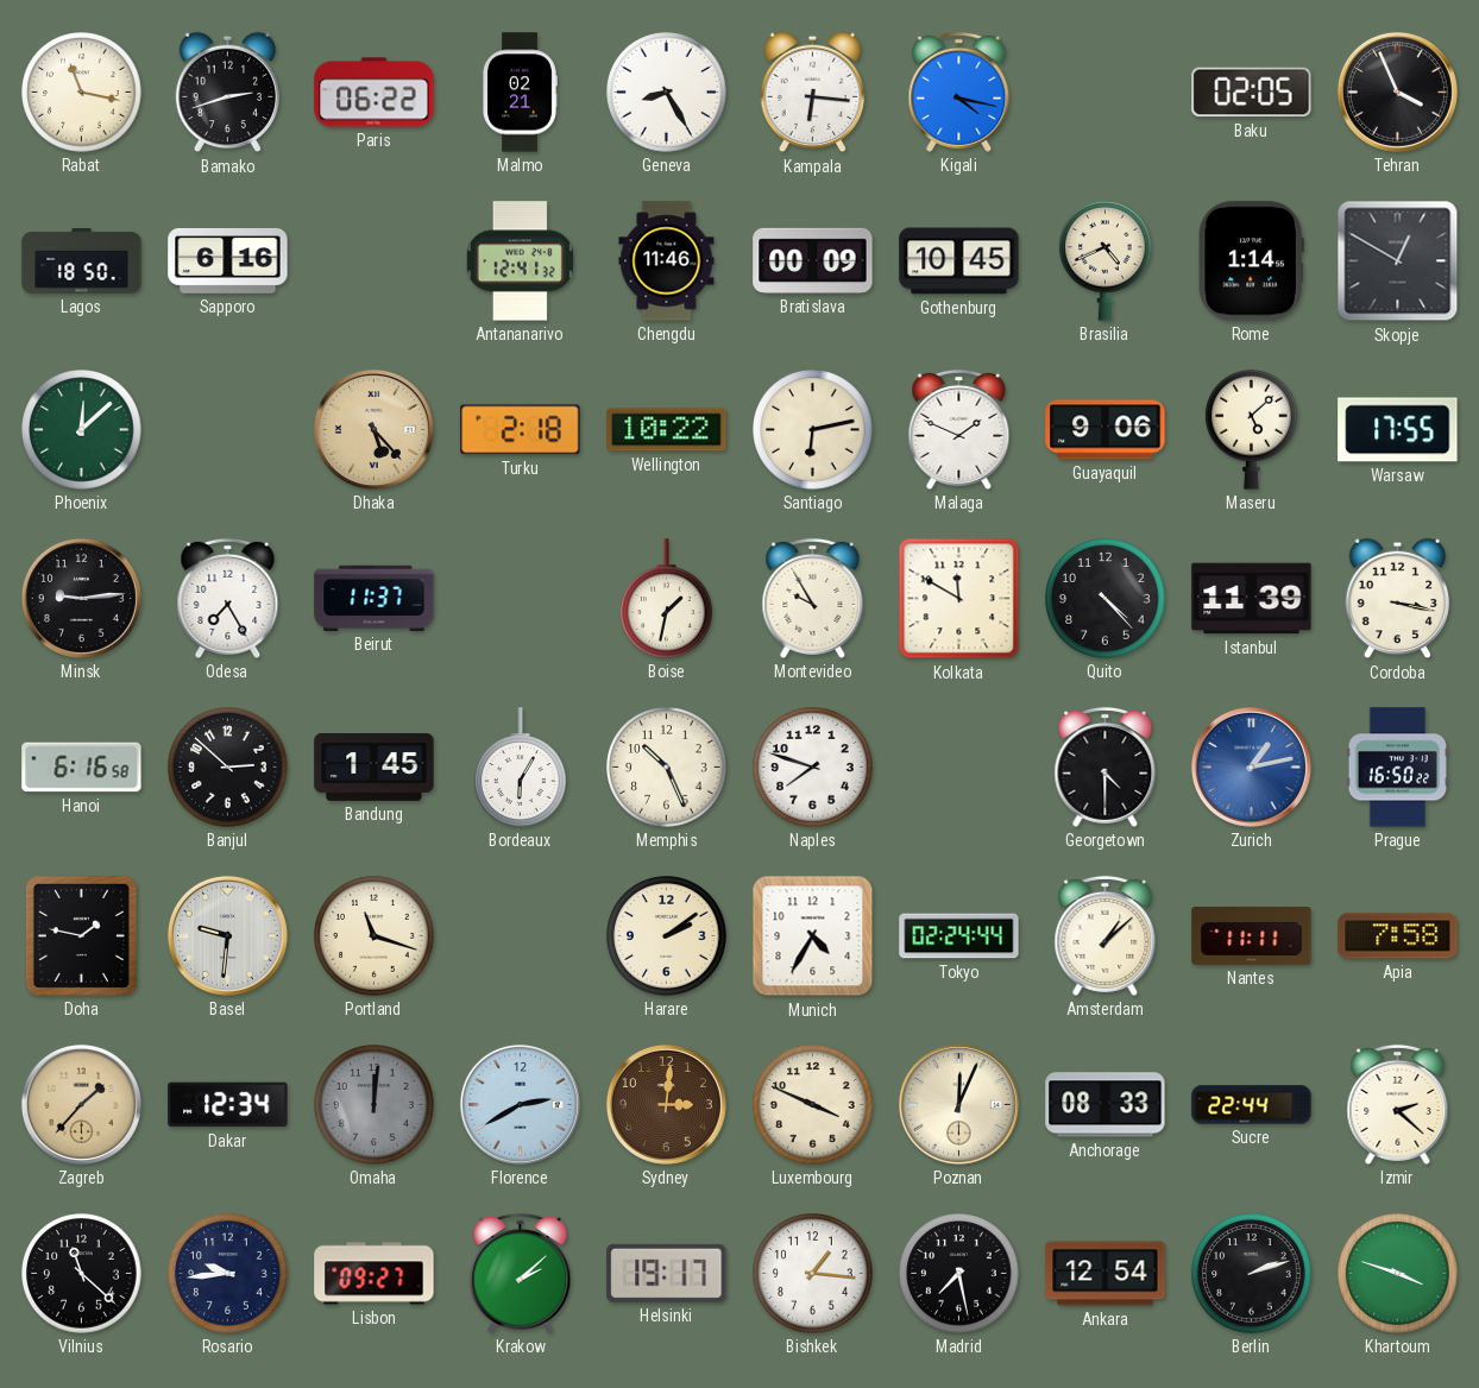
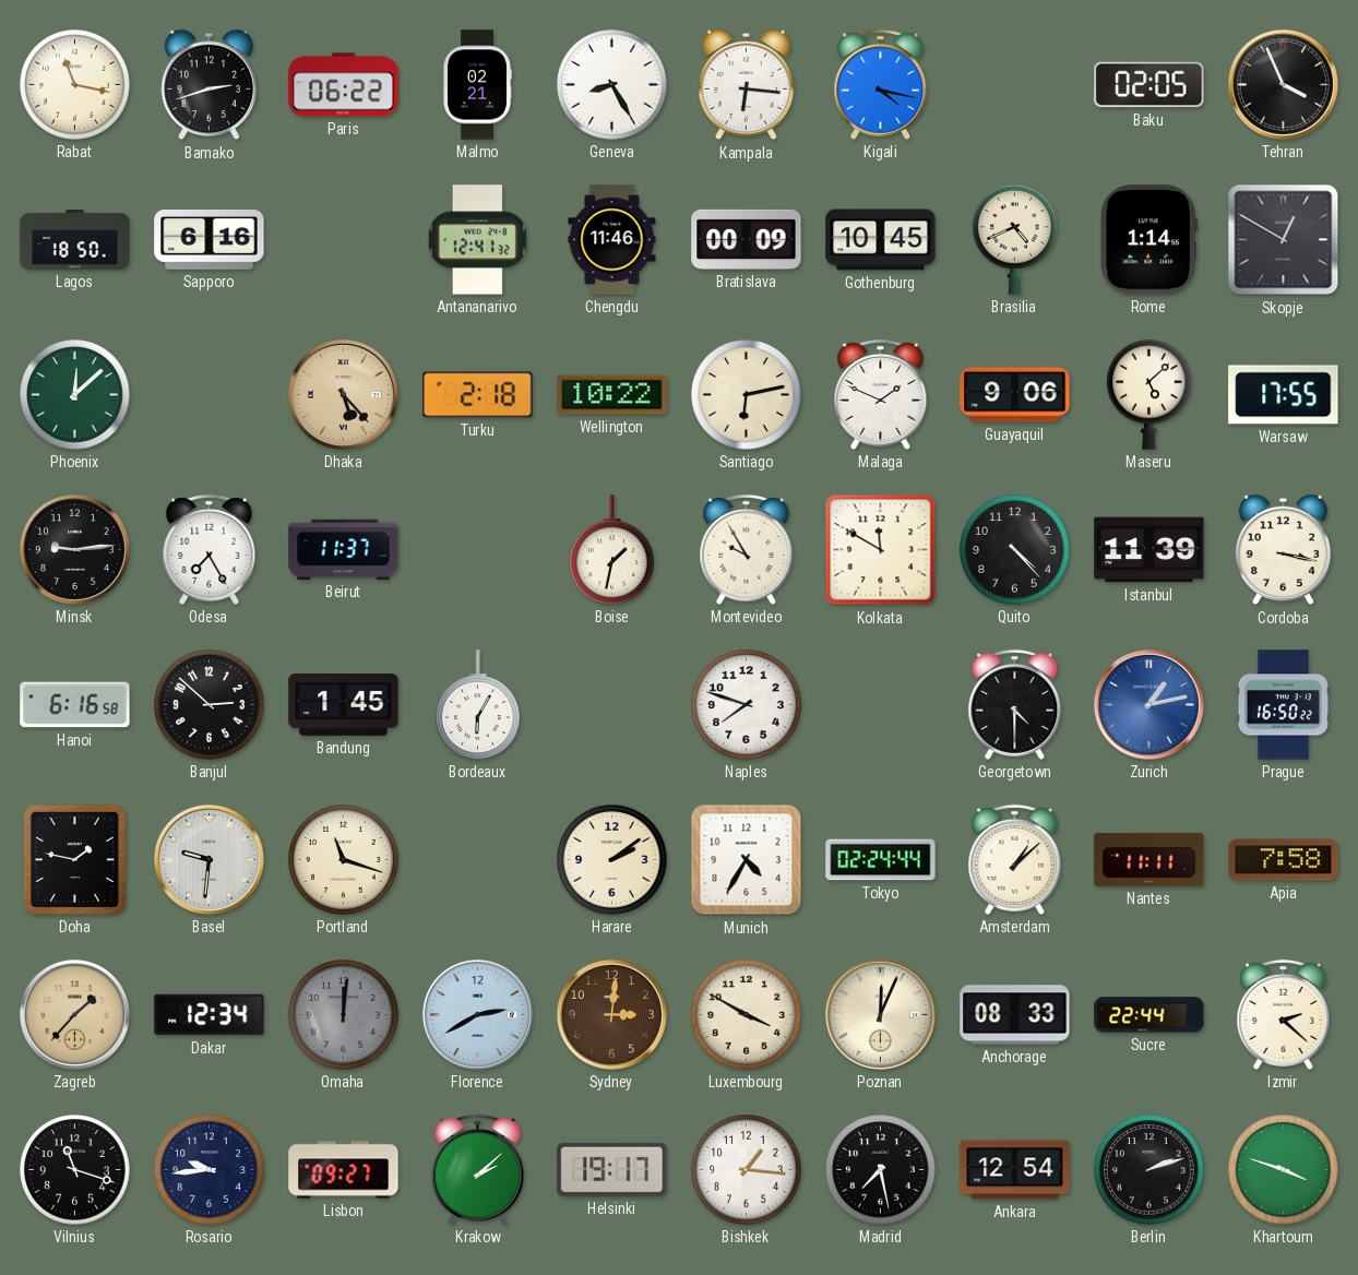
Memphis: 10:26 -> none
Luxembourg: 3:49 -> 3:50
Vilnius: 11:22 -> 11:18
